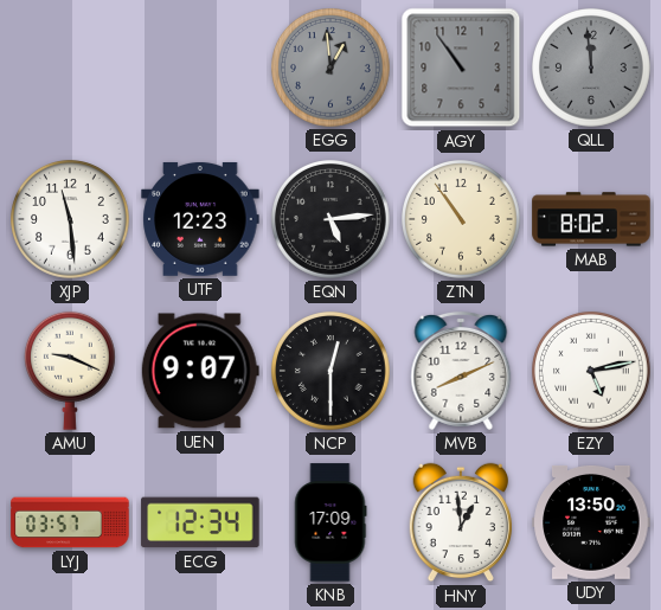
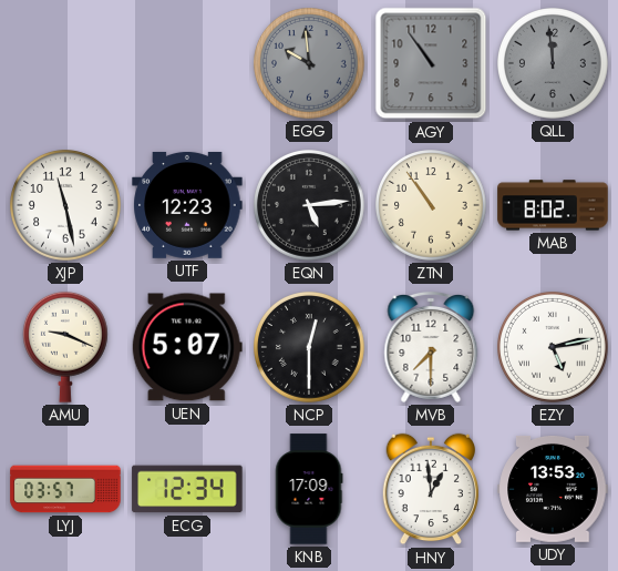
EGG: 12:59 -> 9:59
XJP: 11:29 -> 11:28
UEN: 9:07 -> 5:07
MVB: 8:11 -> 7:30
UDY: 13:50 -> 13:53
